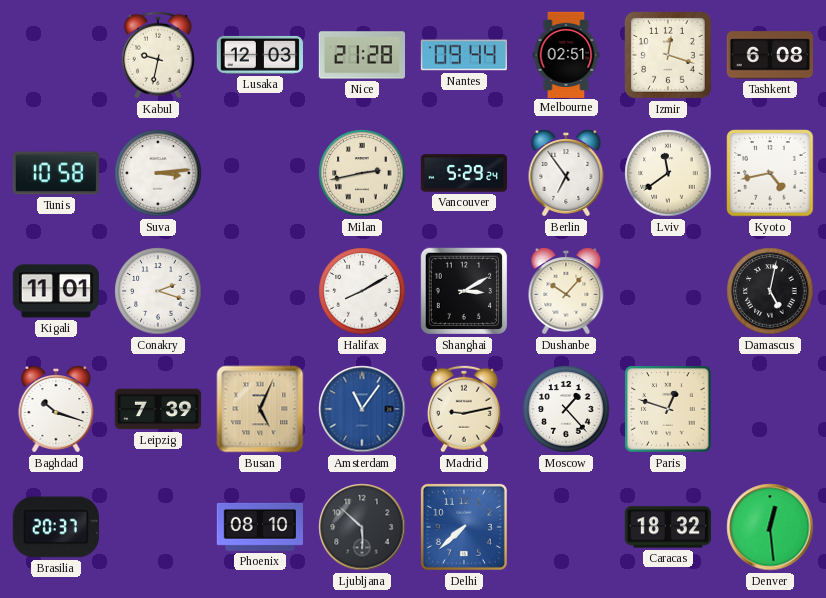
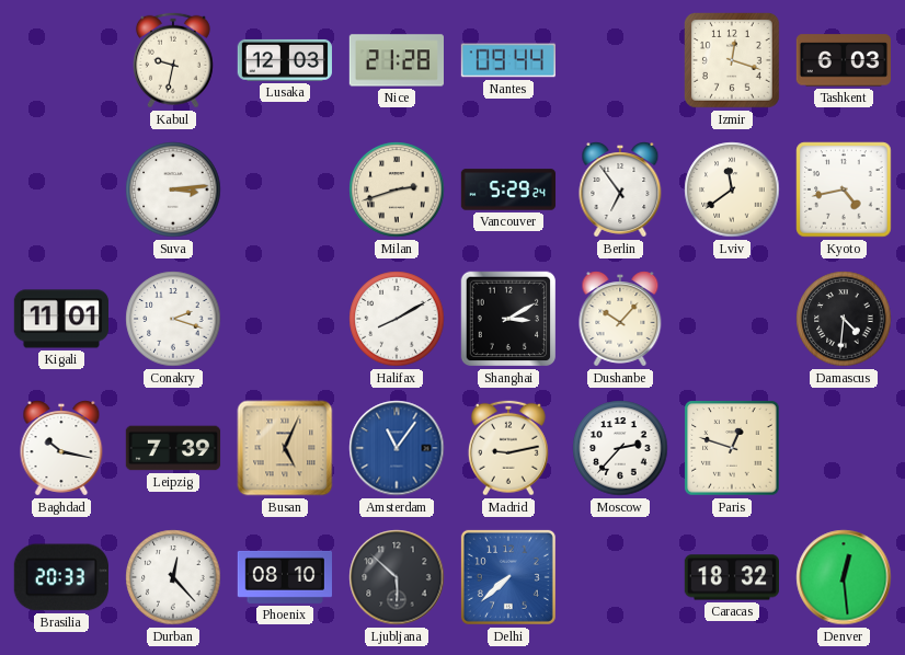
Melbourne: 02:51 -> none
Tashkent: 6:08 -> 6:03
Tunis: 10:58 -> none
Milan: 2:43 -> 2:42
Damascus: 5:02 -> 4:31
Baghdad: 10:18 -> 10:17
Moscow: 1:23 -> 2:37
Brasilia: 20:37 -> 20:33
Durban: none -> 12:23
